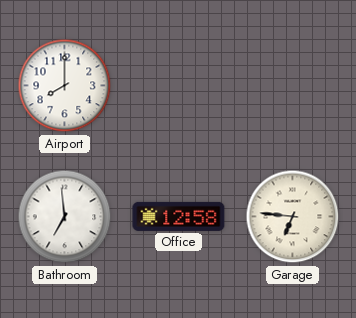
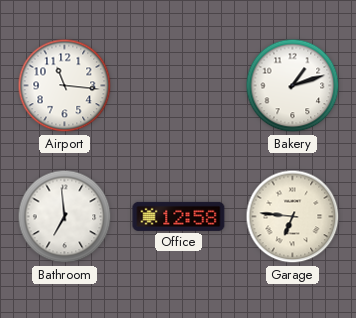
Airport: 8:00 -> 11:16
Bakery: none -> 1:12
